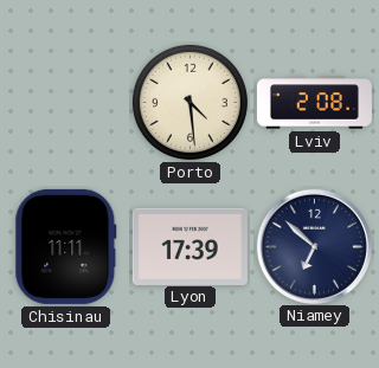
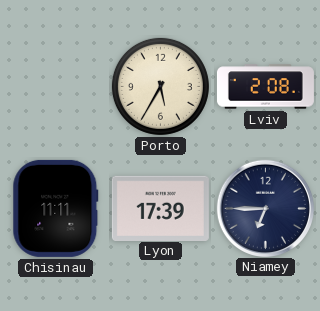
Porto: 4:29 -> 5:35
Niamey: 6:52 -> 6:45
